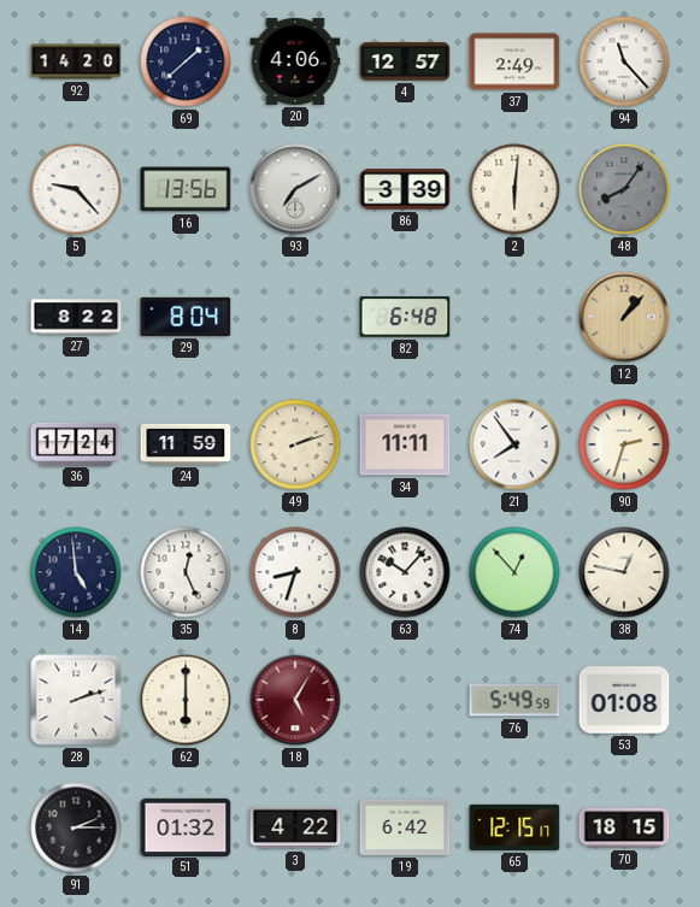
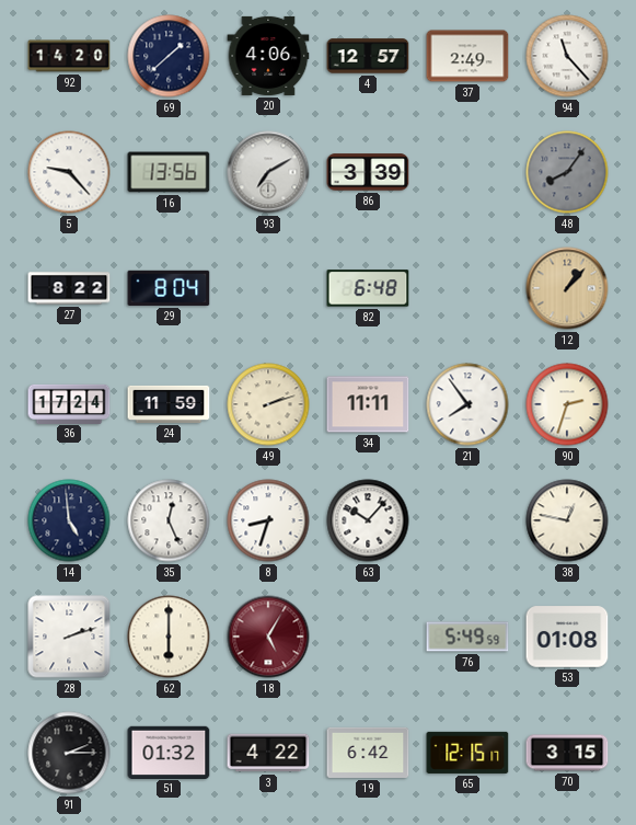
2: 6:01 -> none
74: 12:53 -> none
70: 18:15 -> 3:15
